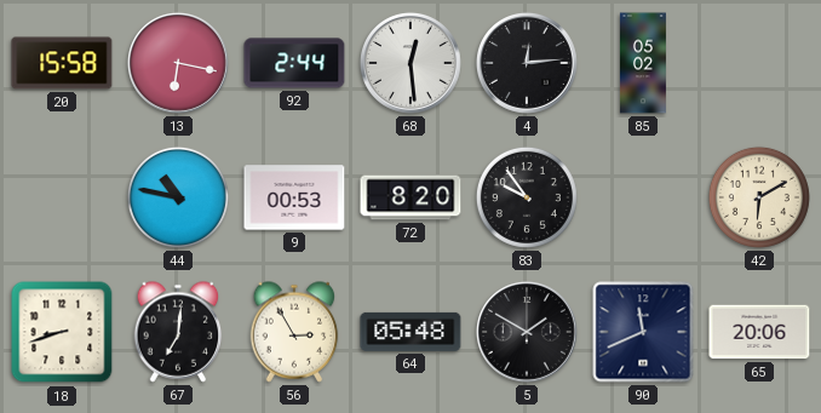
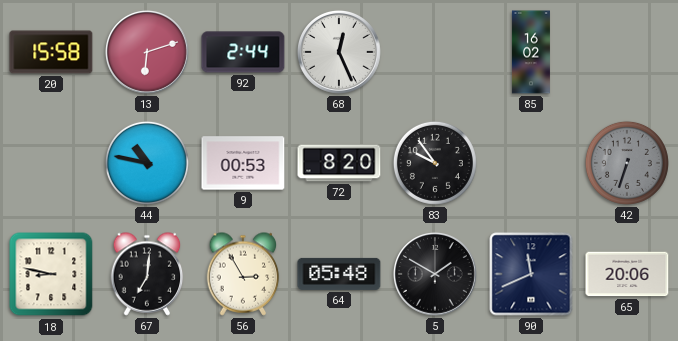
13: 6:17 -> 6:12
68: 12:29 -> 12:26
4: 12:14 -> none
85: 05:02 -> 16:02
42: 6:10 -> 6:33
42 dial: cream -> grey
18: 8:42 -> 8:47
